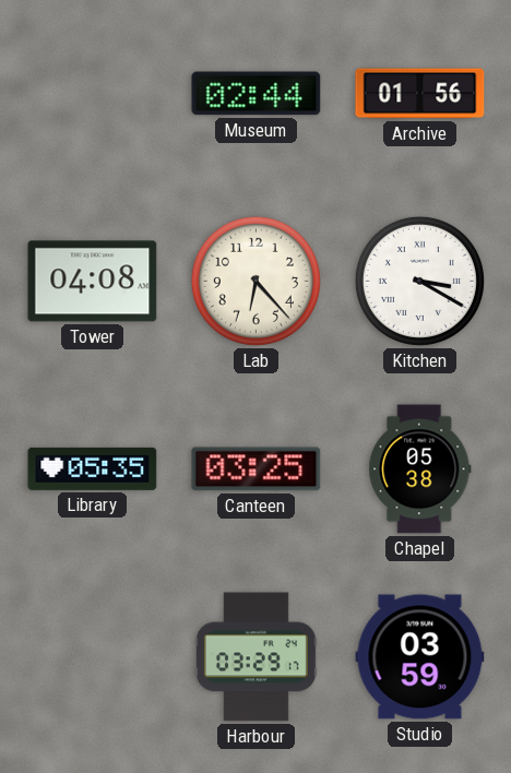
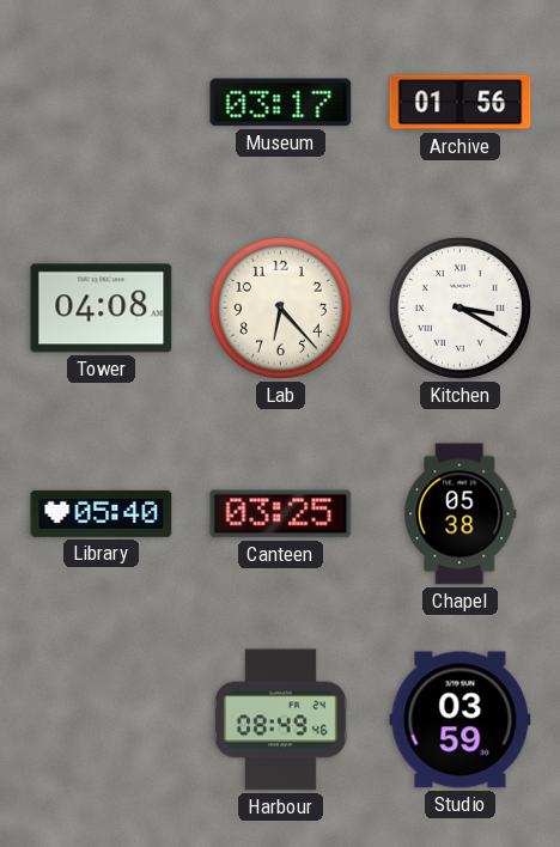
Museum: 02:44 -> 03:17
Library: 05:35 -> 05:40
Harbour: 03:29 -> 08:49
